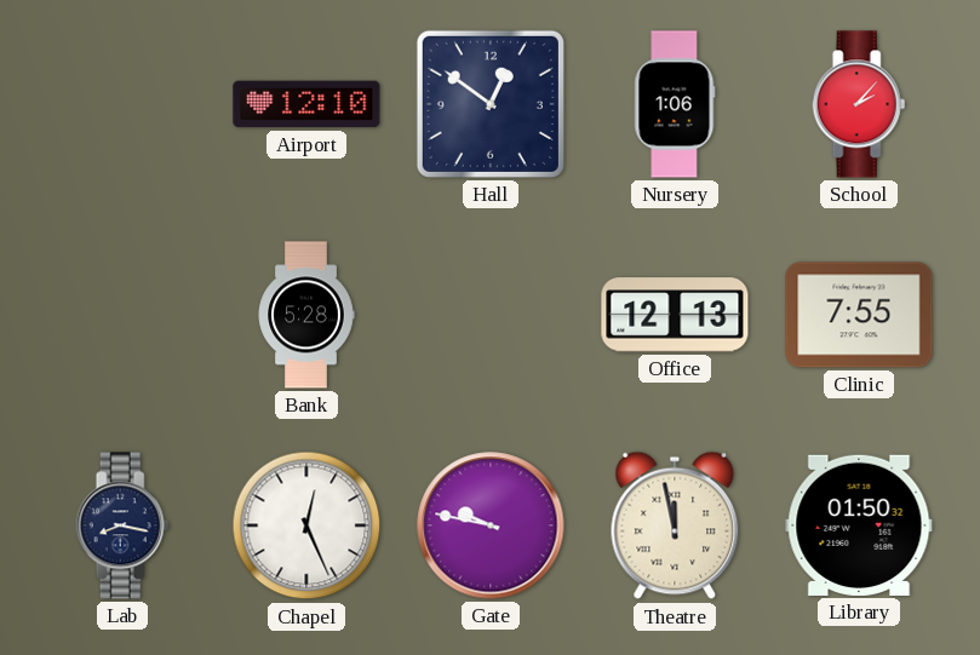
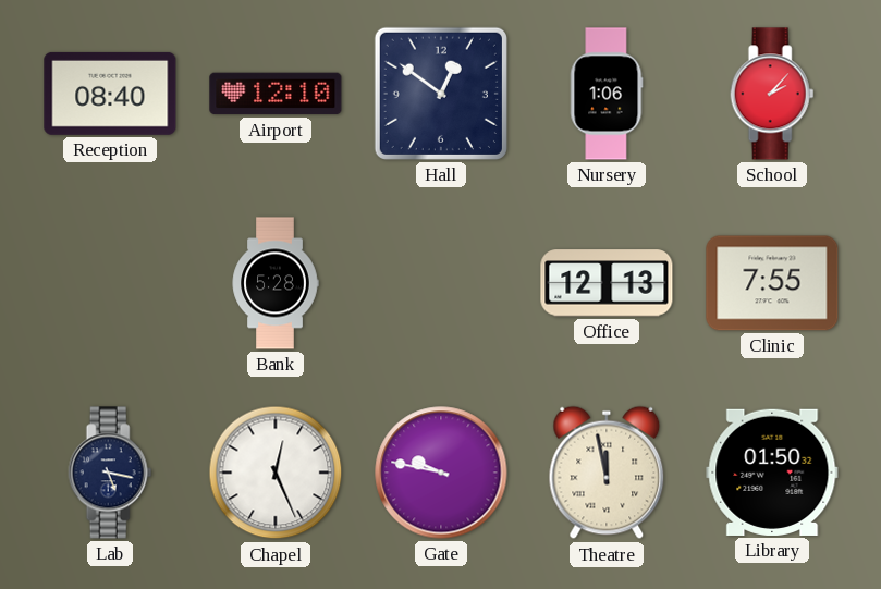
Reception: none -> 08:40
Lab: 8:17 -> 5:17
